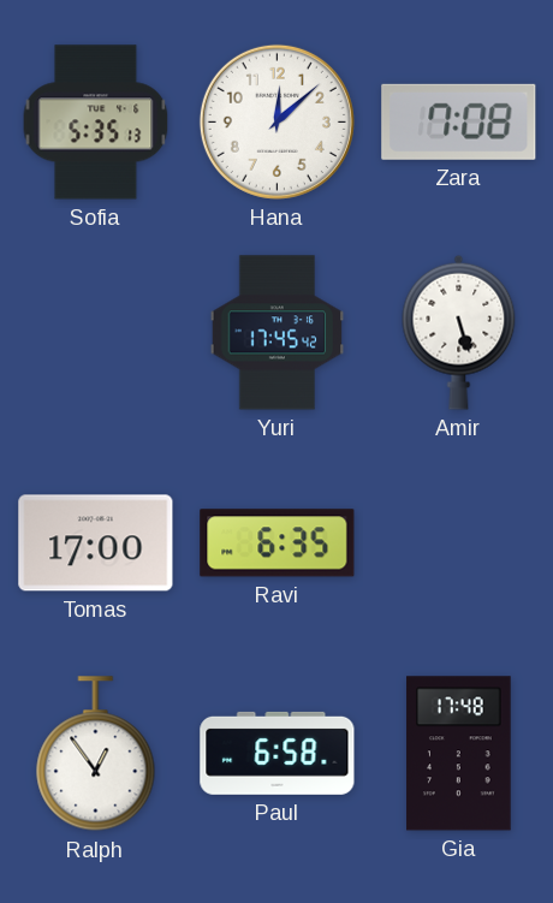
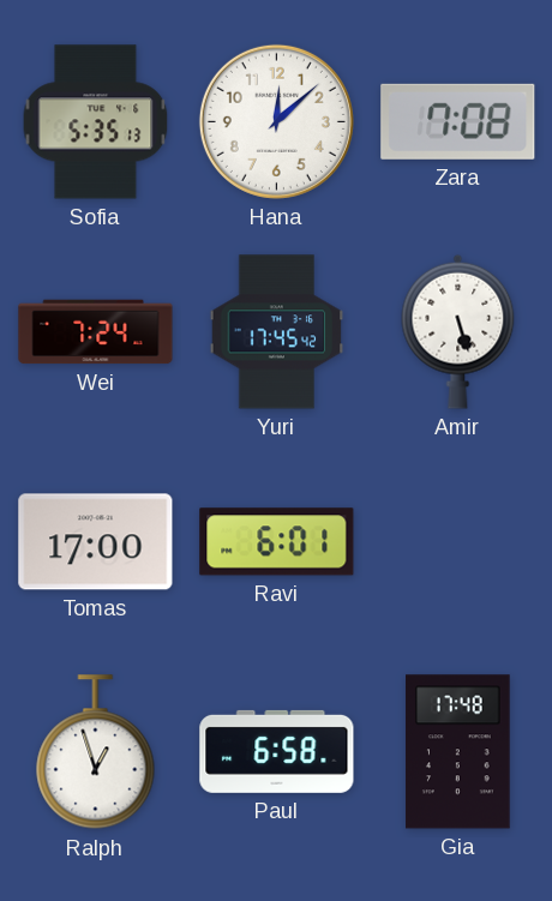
Wei: none -> 7:24
Ravi: 6:35 -> 6:01
Ralph: 12:54 -> 12:57
